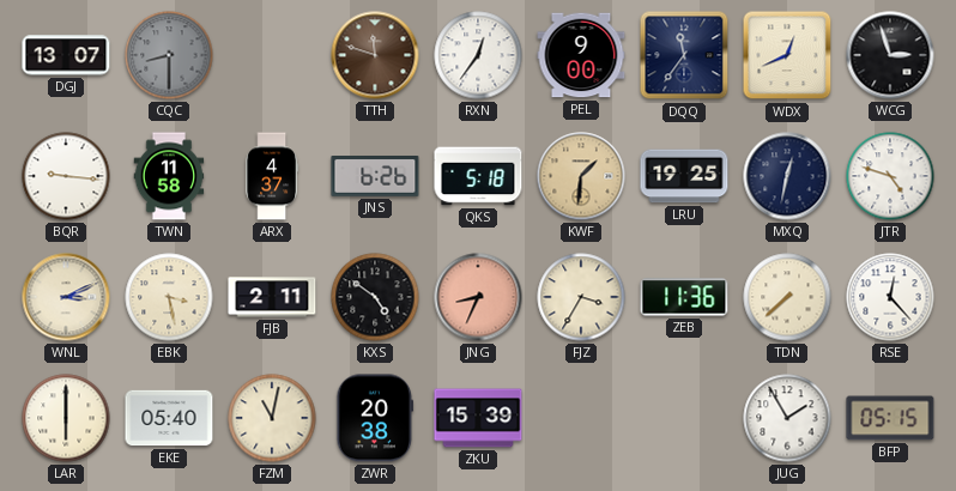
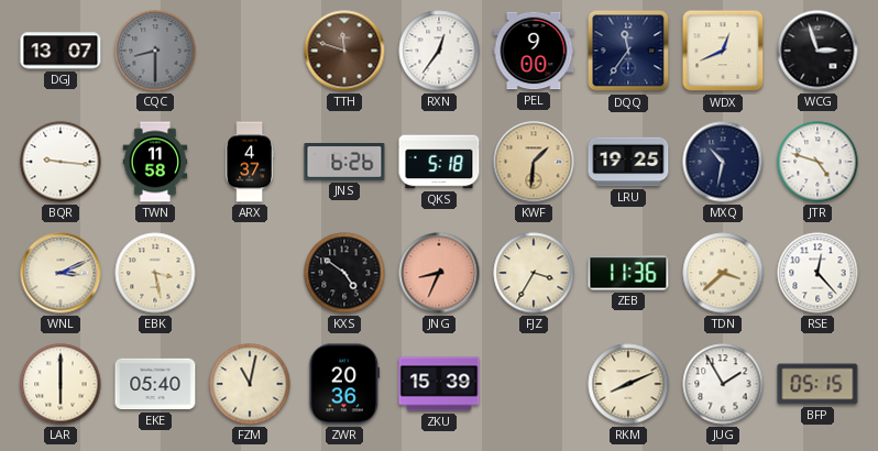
MXQ: 12:32 -> 10:32
FJB: 2:11 -> none
TDN: 7:38 -> 3:38
ZWR: 20:38 -> 20:36
RKM: none -> 8:11
